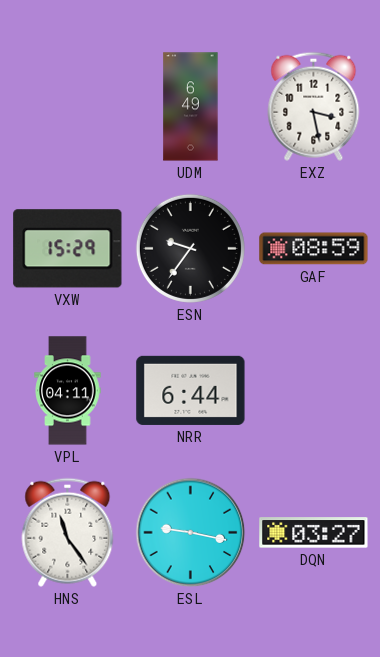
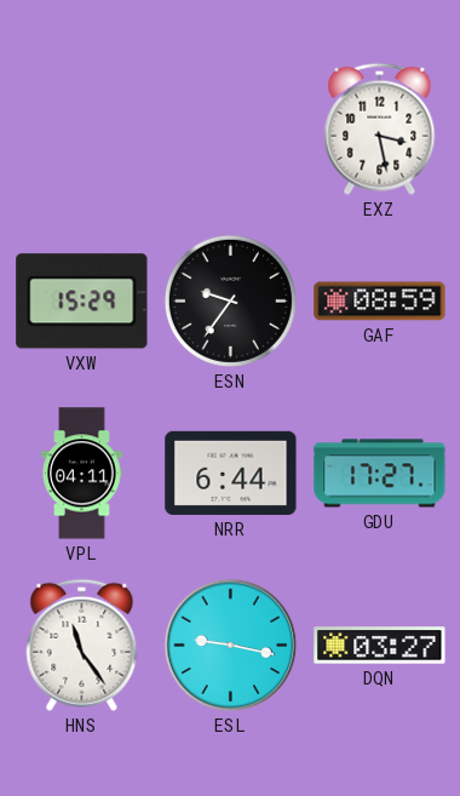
UDM: 6:49 -> none
GDU: none -> 17:27
